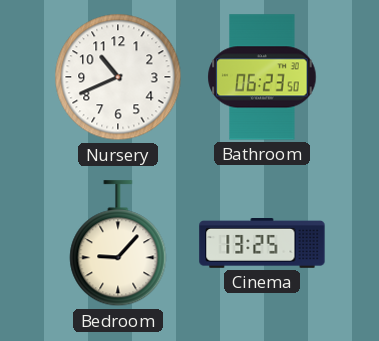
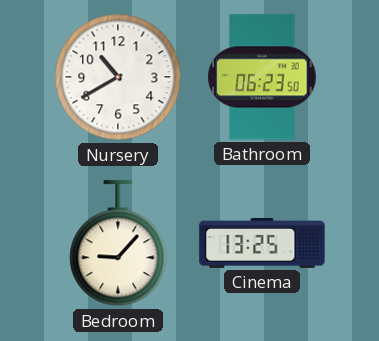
Nursery: 10:41 -> 10:40
